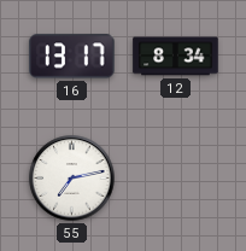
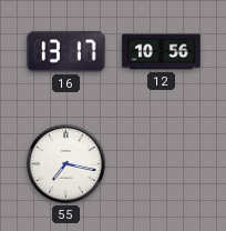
12: 8:34 -> 10:56
55: 7:13 -> 7:17
